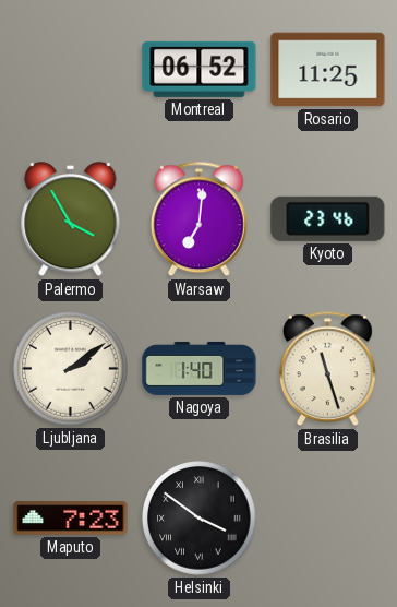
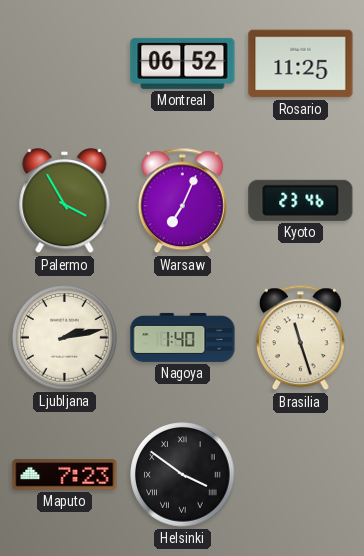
Warsaw: 7:01 -> 7:04
Ljubljana: 2:09 -> 2:13
